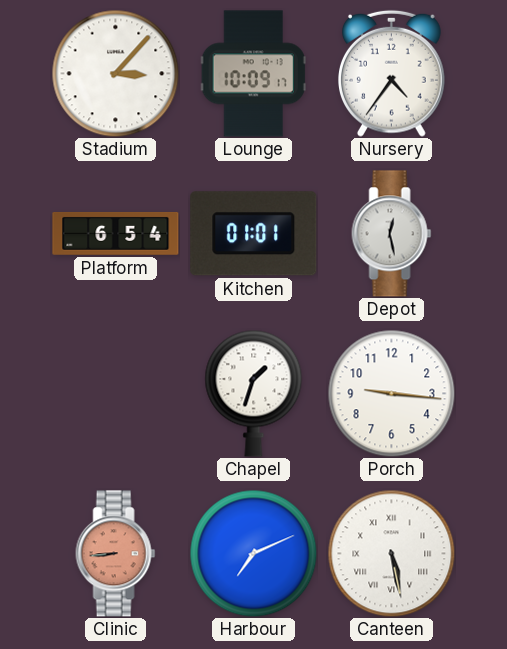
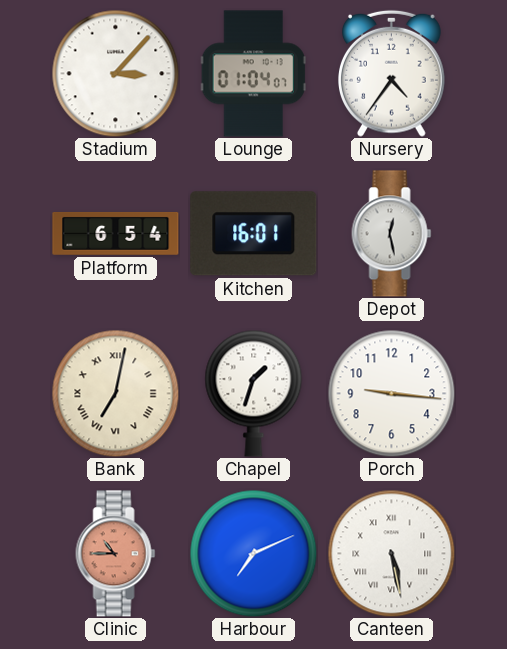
Lounge: 10:09 -> 01:04
Kitchen: 01:01 -> 16:01
Bank: none -> 7:02
Clinic: 8:44 -> 10:45
